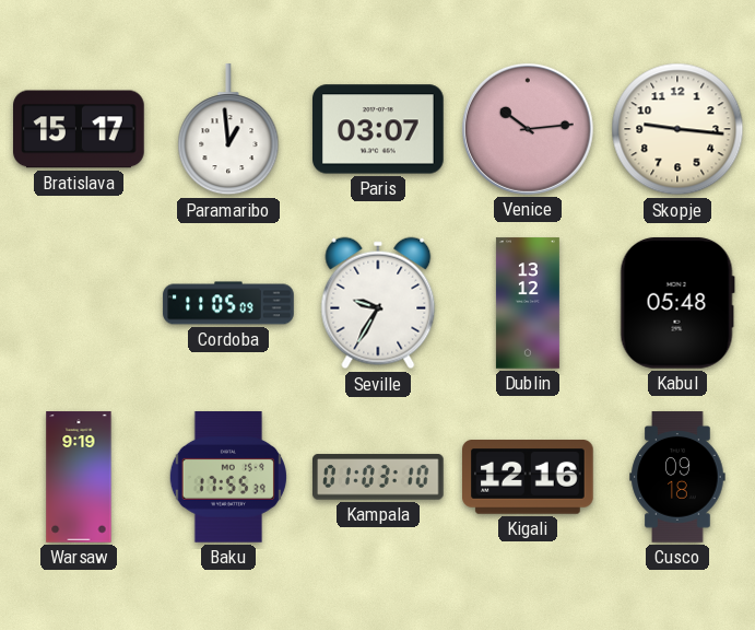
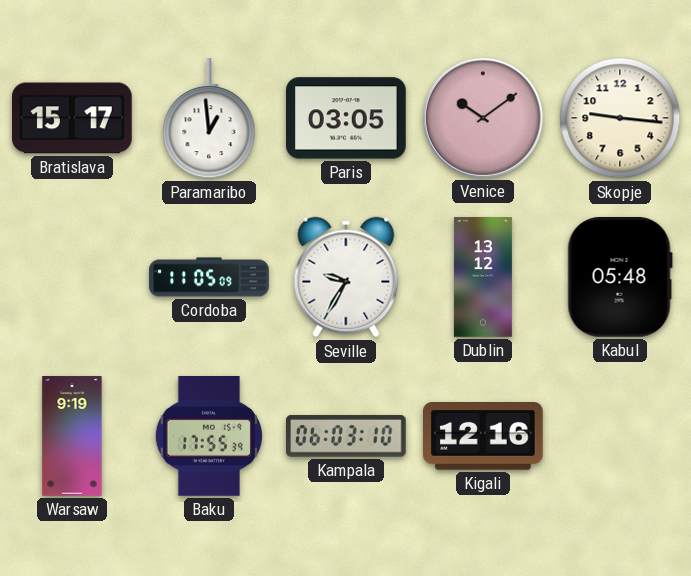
Paris: 03:07 -> 03:05
Venice: 10:14 -> 10:09
Kampala: 01:03 -> 06:03
Cusco: 09:18 -> none
